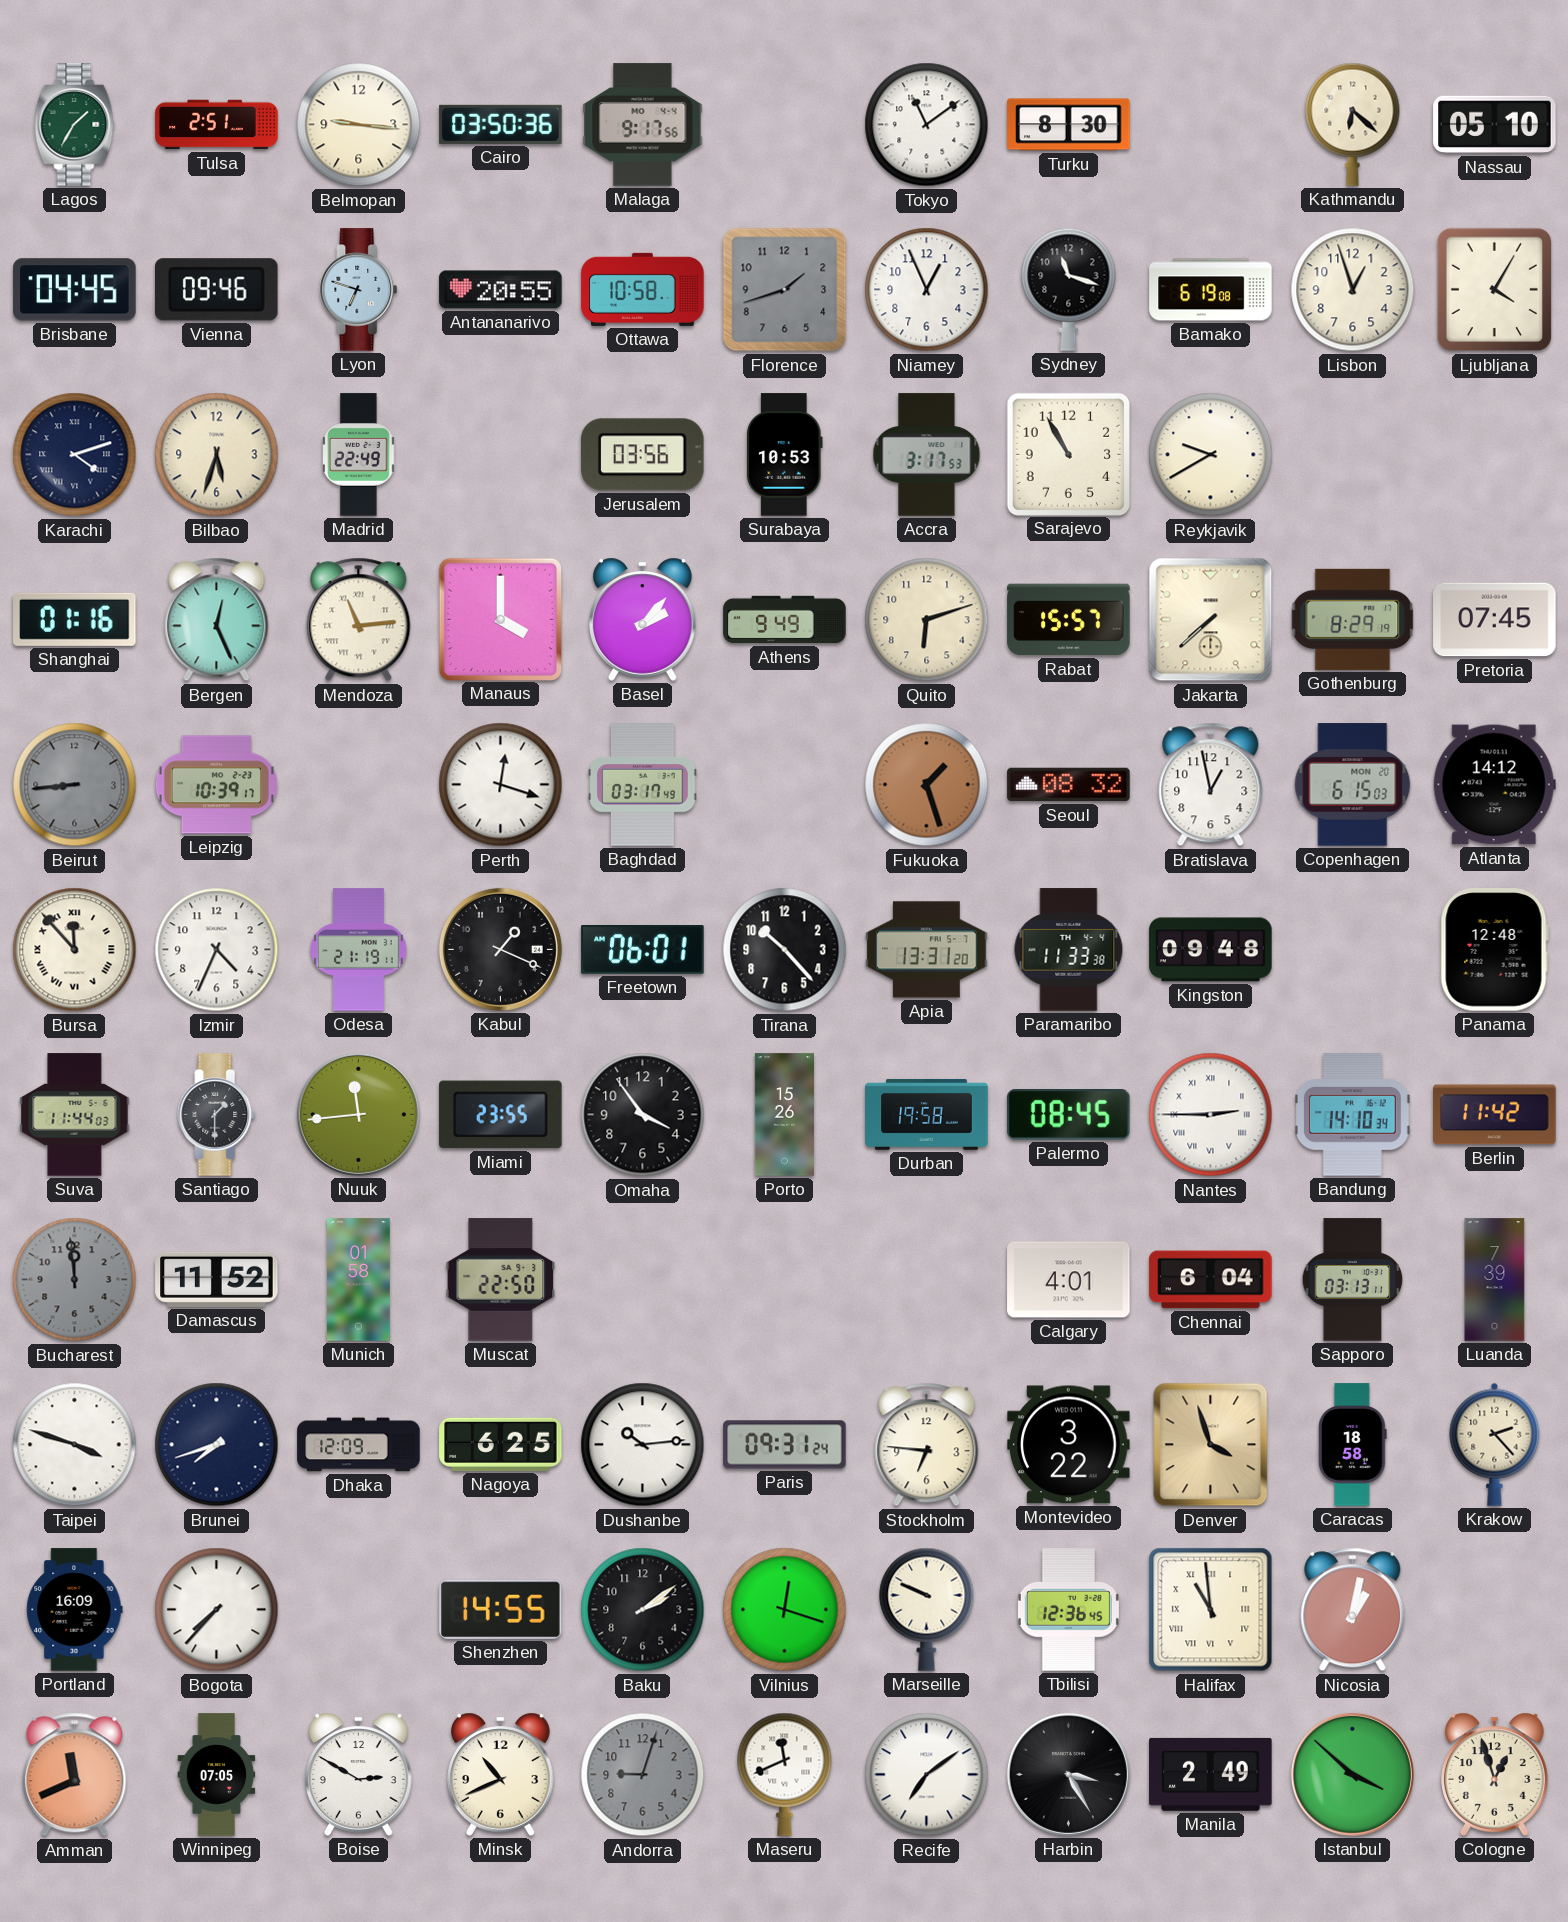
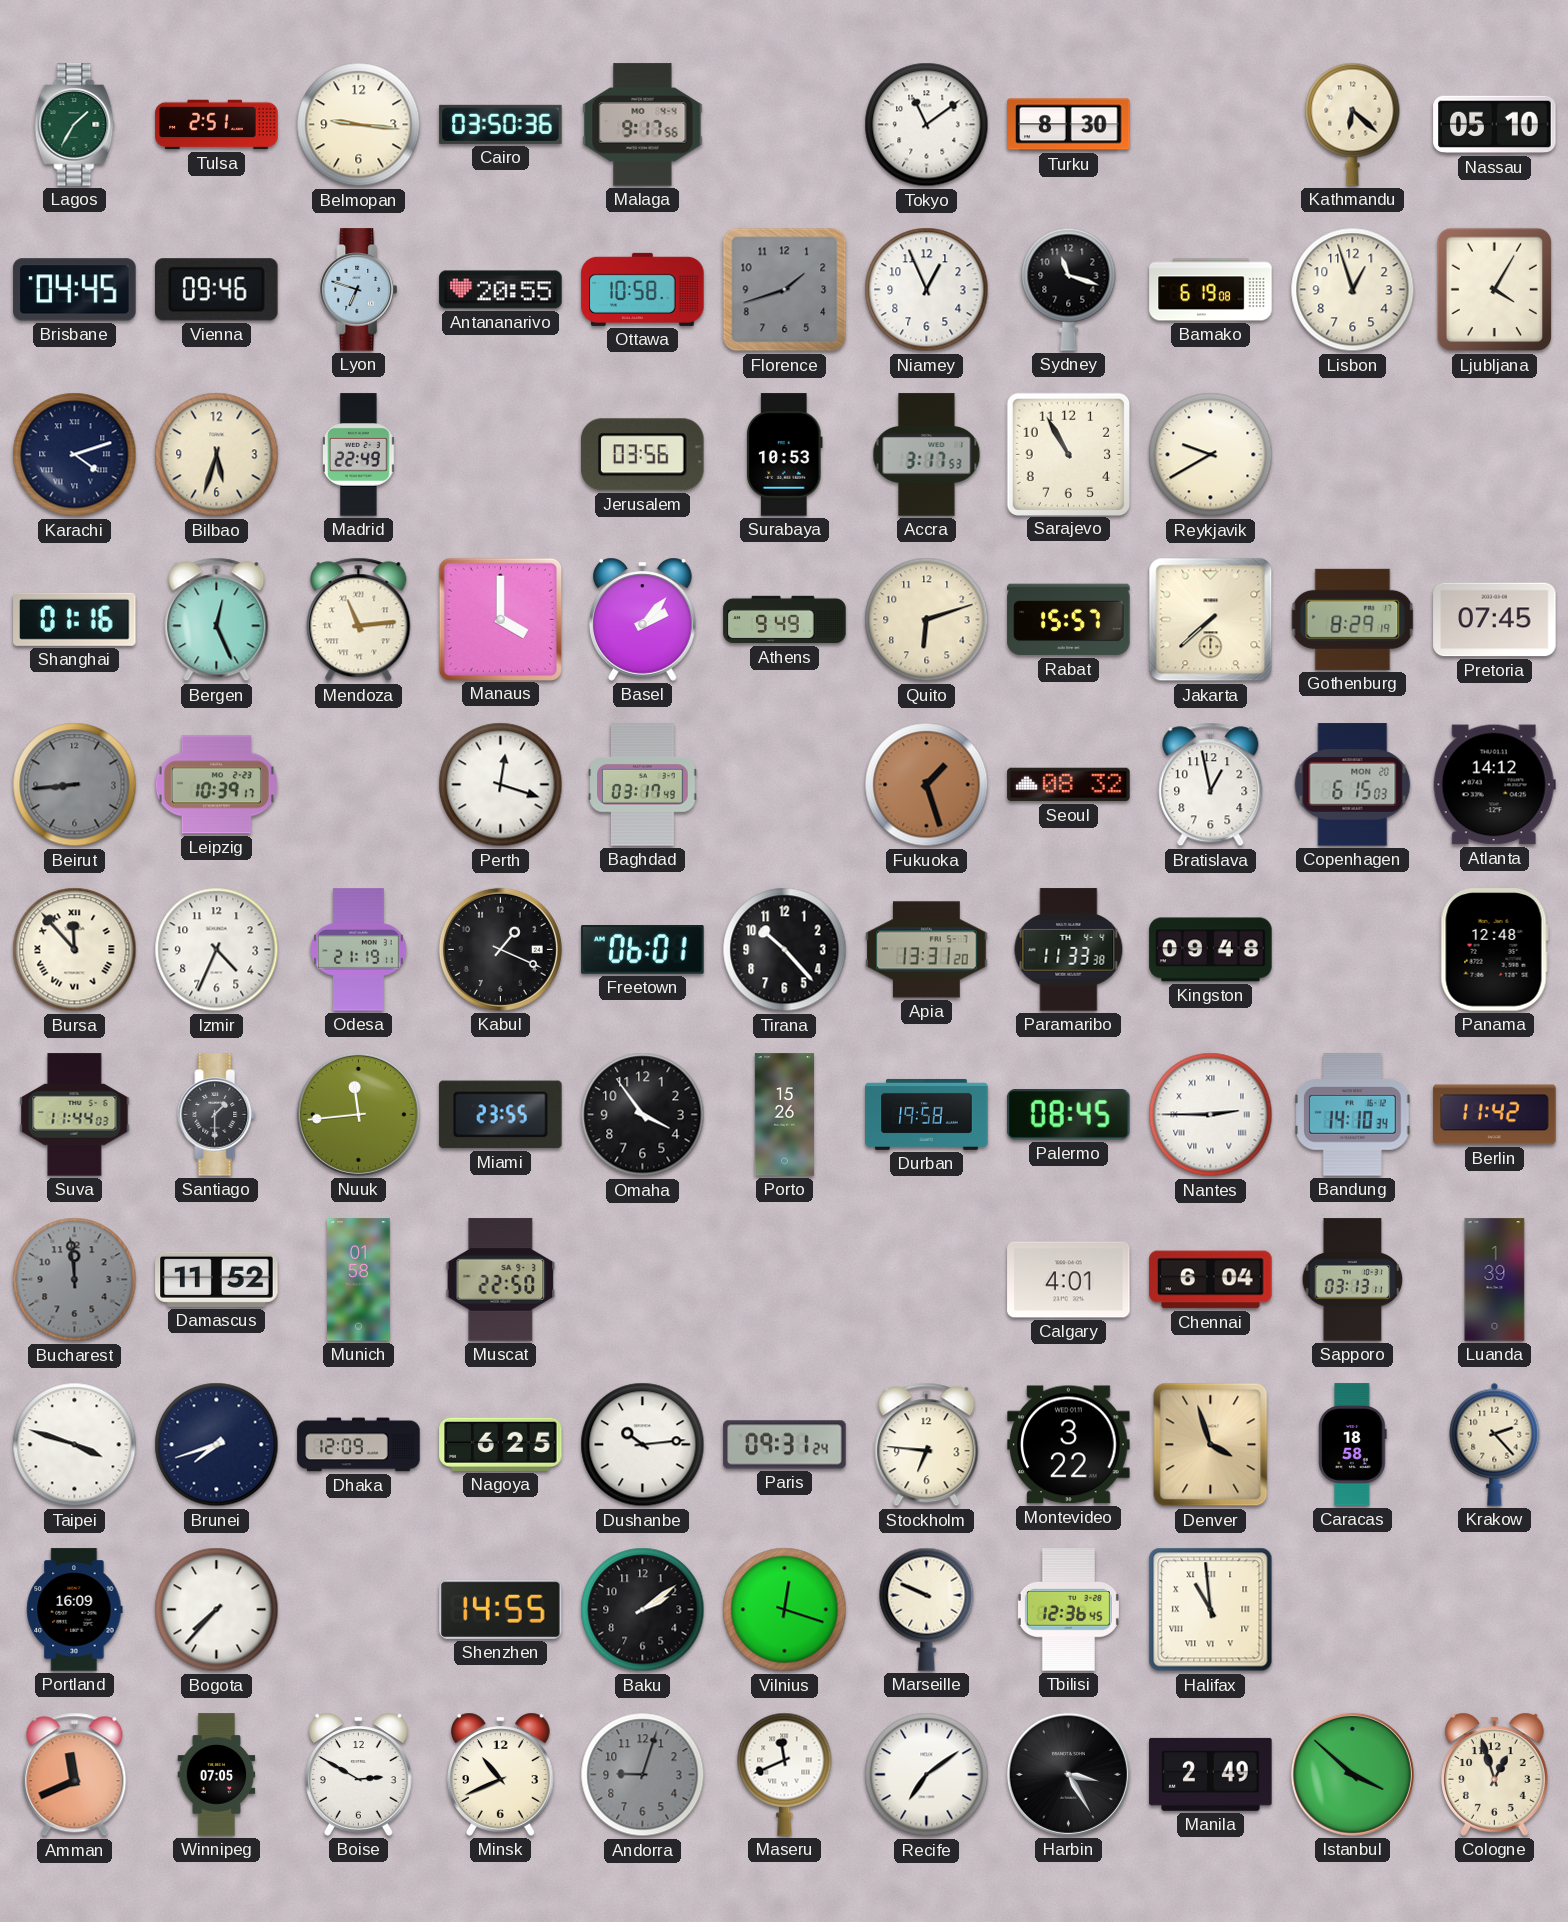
Luanda: 7:39 -> 1:39
Nicosia: 1:02 -> none
